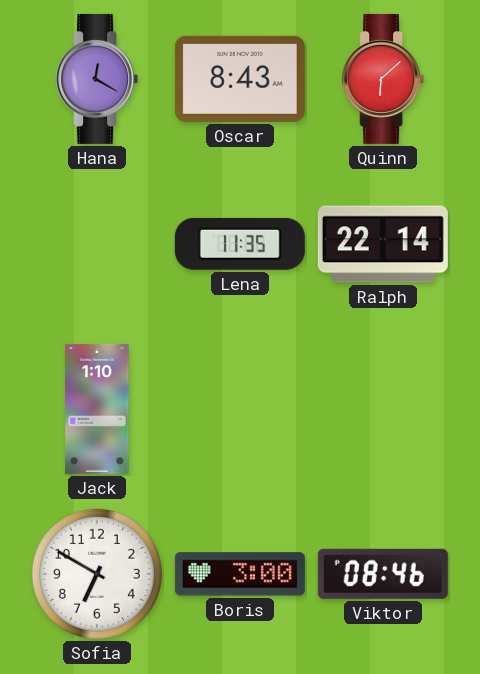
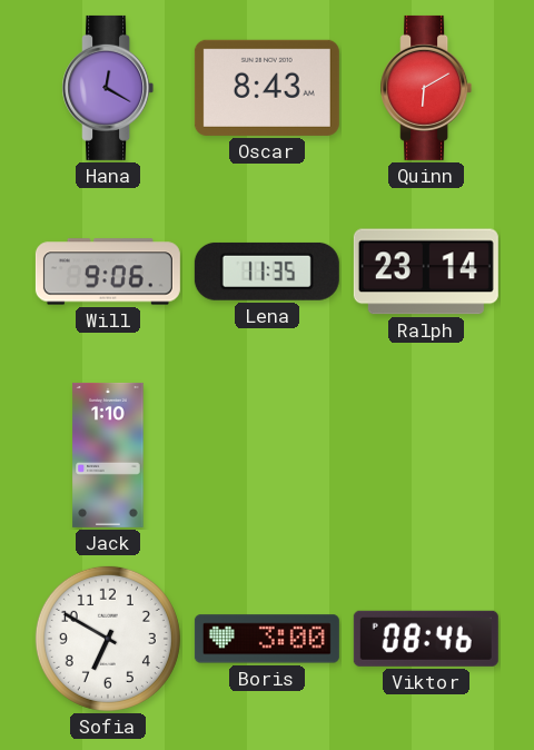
Quinn: 6:08 -> 6:10
Will: none -> 9:06
Ralph: 22:14 -> 23:14
